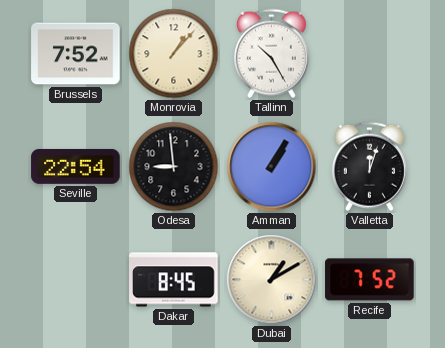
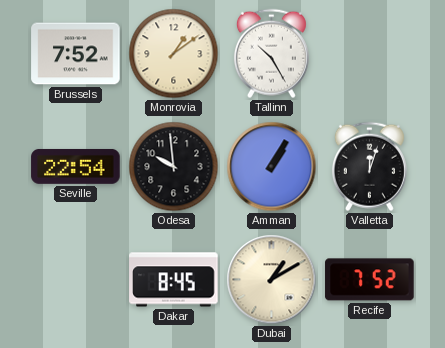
Monrovia: 1:07 -> 1:09
Odesa: 8:59 -> 9:59
